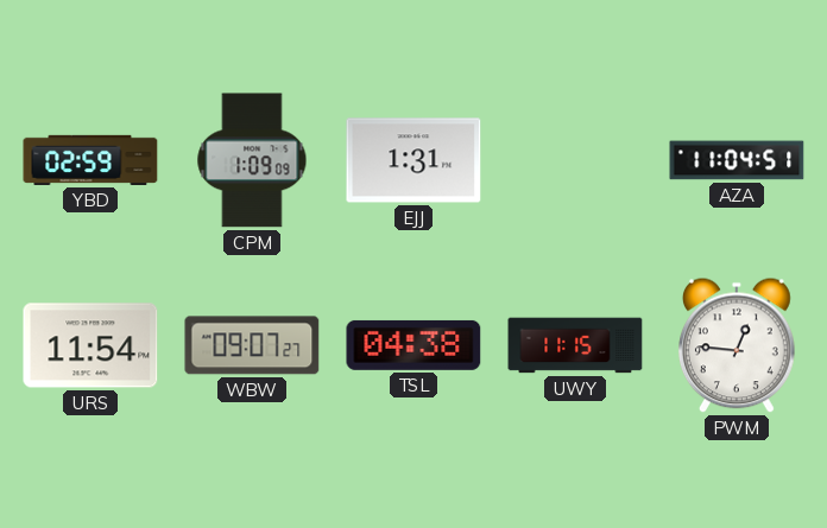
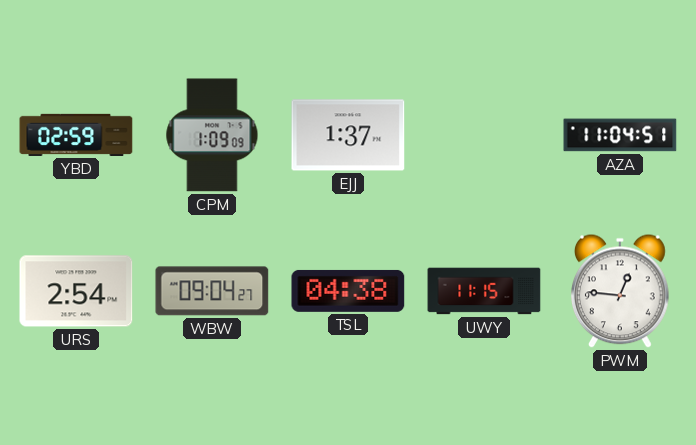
EJJ: 1:31 -> 1:37
URS: 11:54 -> 2:54
WBW: 09:07 -> 09:04
